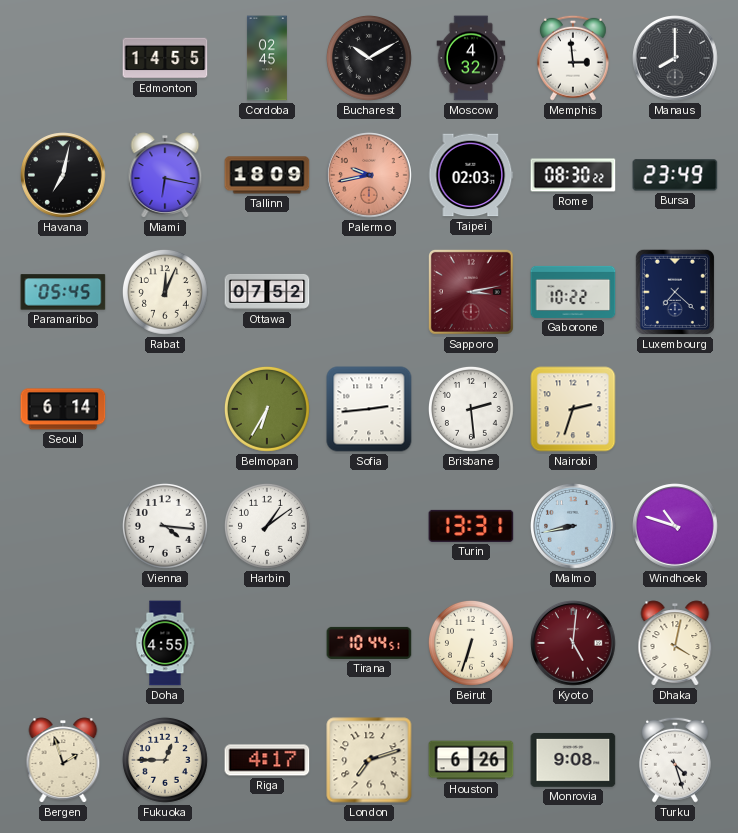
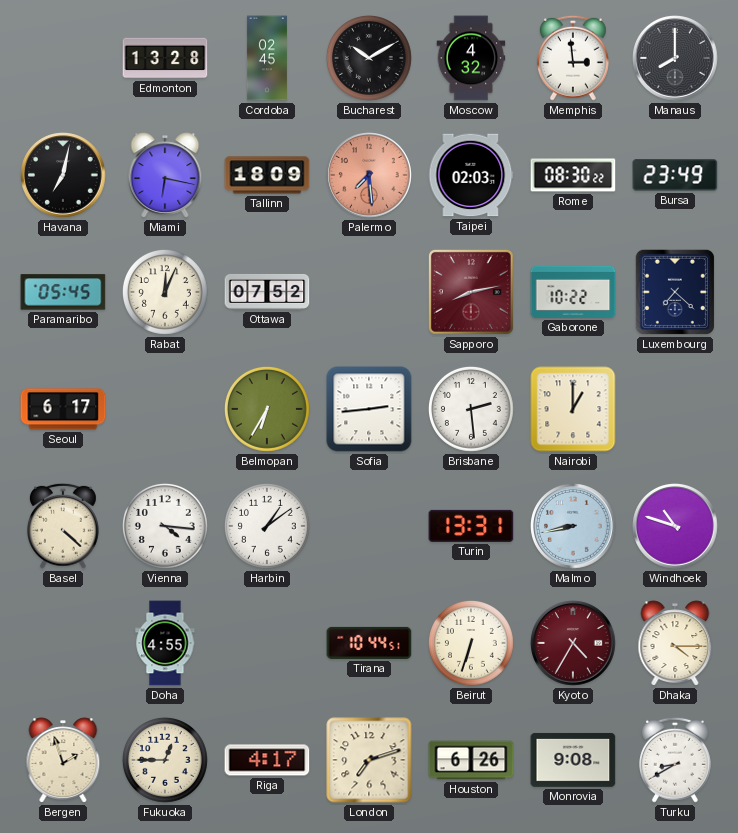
Edmonton: 14:55 -> 13:28
Palermo: 9:43 -> 7:29
Sapporo: 3:13 -> 8:13
Seoul: 6:14 -> 6:17
Nairobi: 2:33 -> 1:00
Basel: none -> 4:22
Kyoto: 5:01 -> 4:35
Dhaka: 4:02 -> 4:15
Turku: 4:27 -> 8:40
